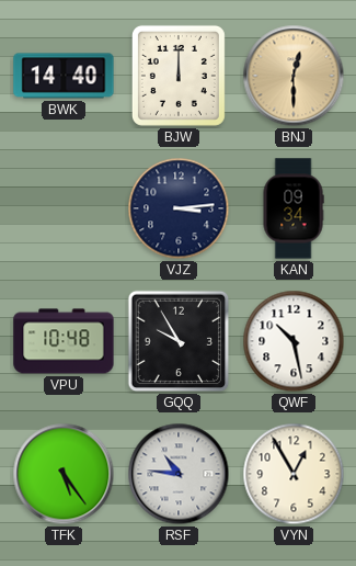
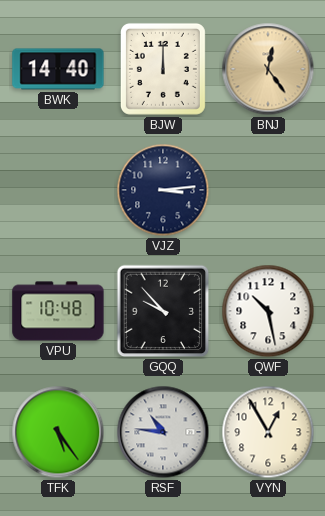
BNJ: 12:30 -> 12:24
KAN: 09:34 -> none
GQQ: 9:55 -> 9:53
